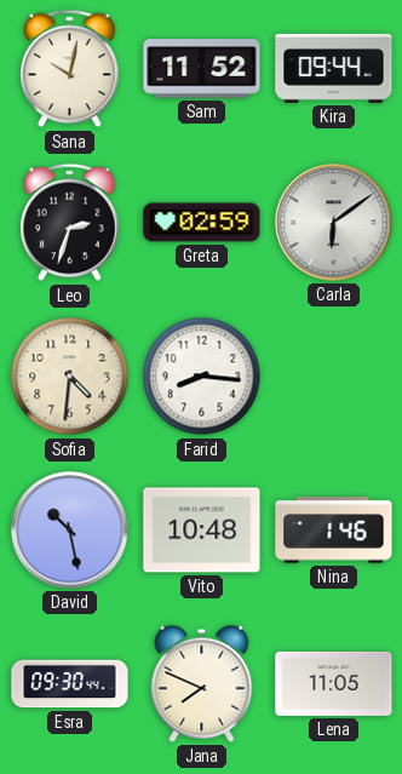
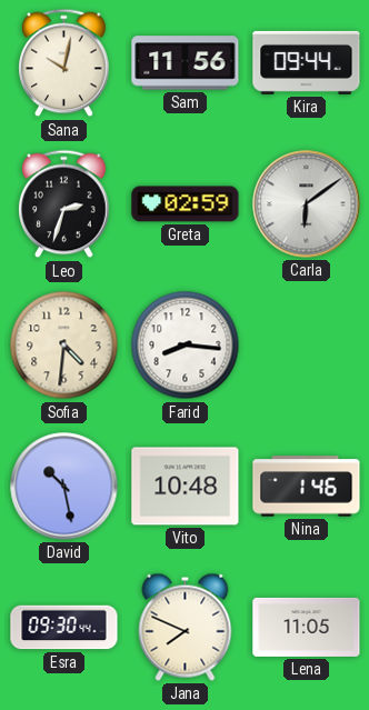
Sam: 11:52 -> 11:56
